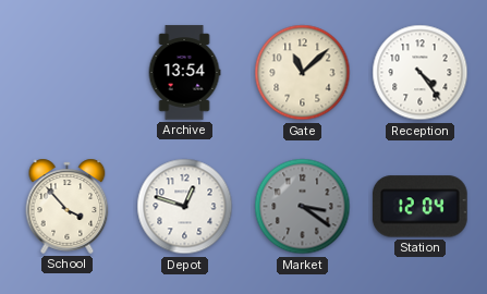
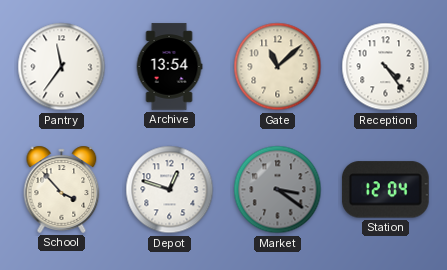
Pantry: none -> 11:36
